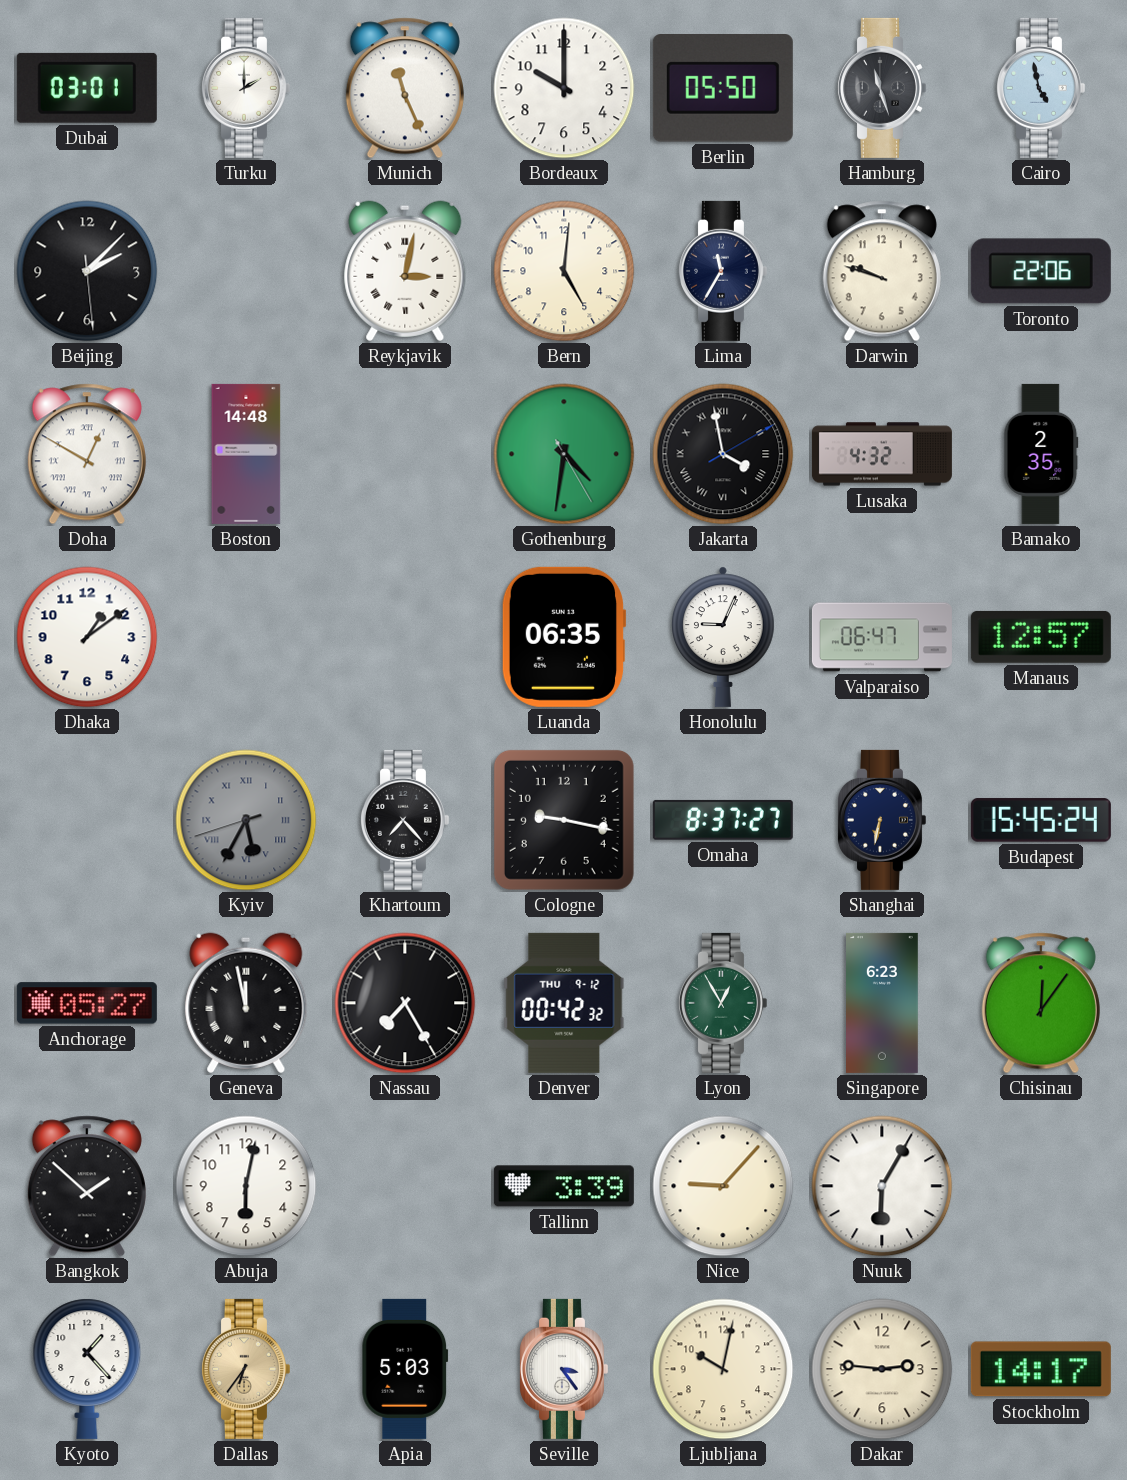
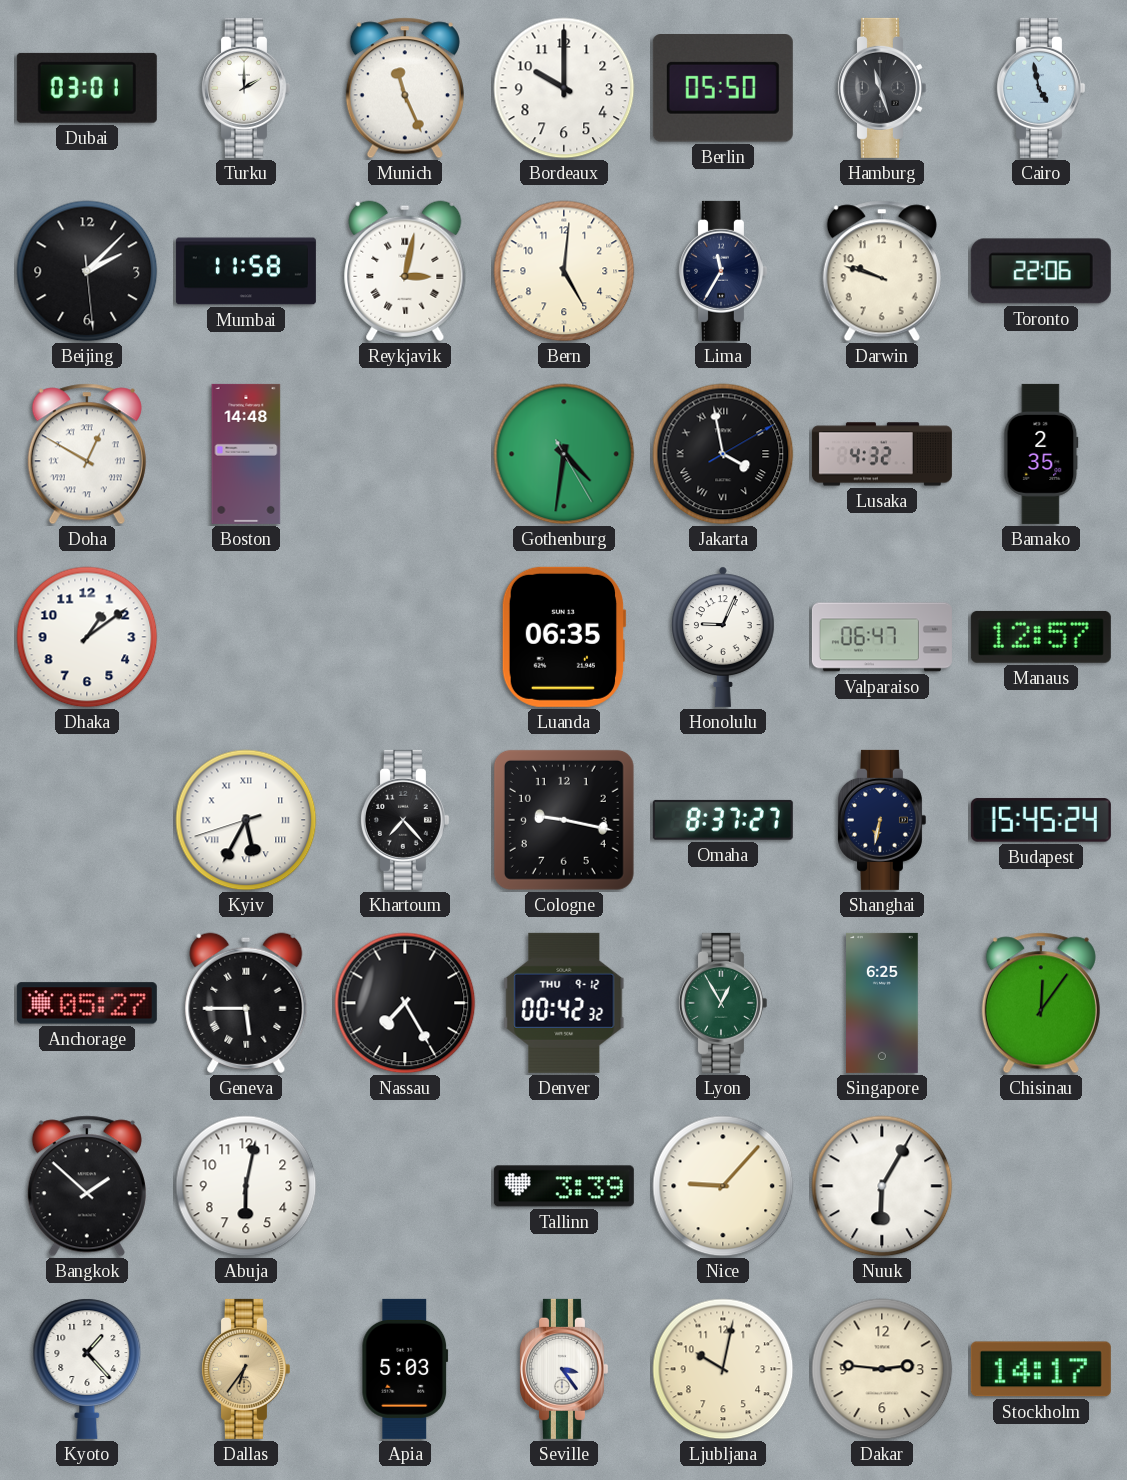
Mumbai: none -> 11:58
Kyiv dial: grey -> white
Geneva: 11:58 -> 5:45
Singapore: 6:23 -> 6:25
